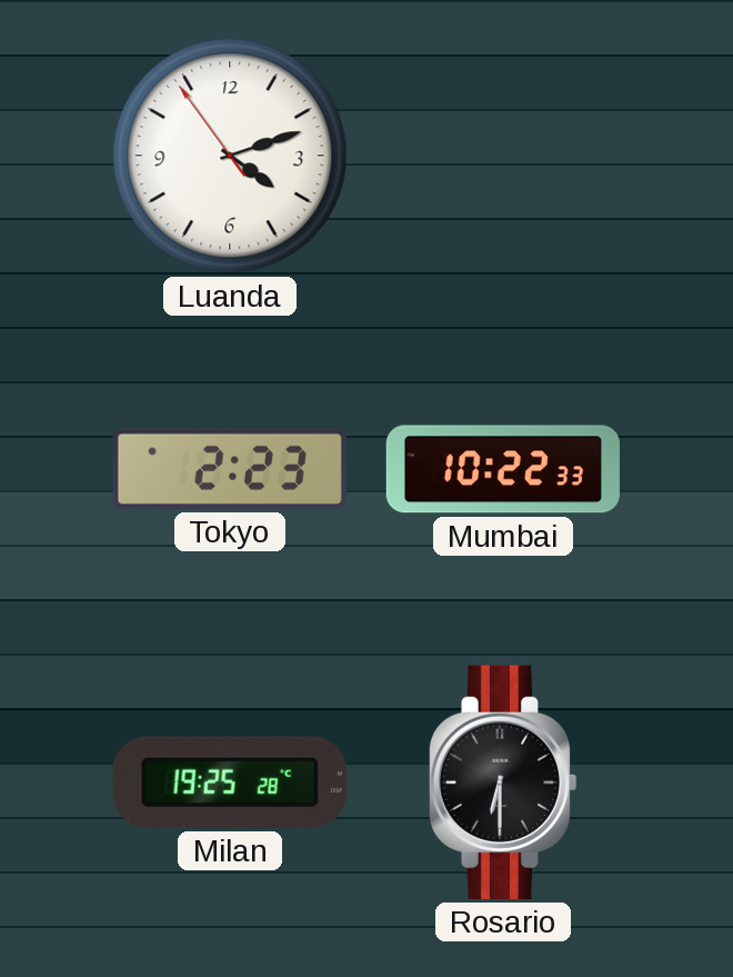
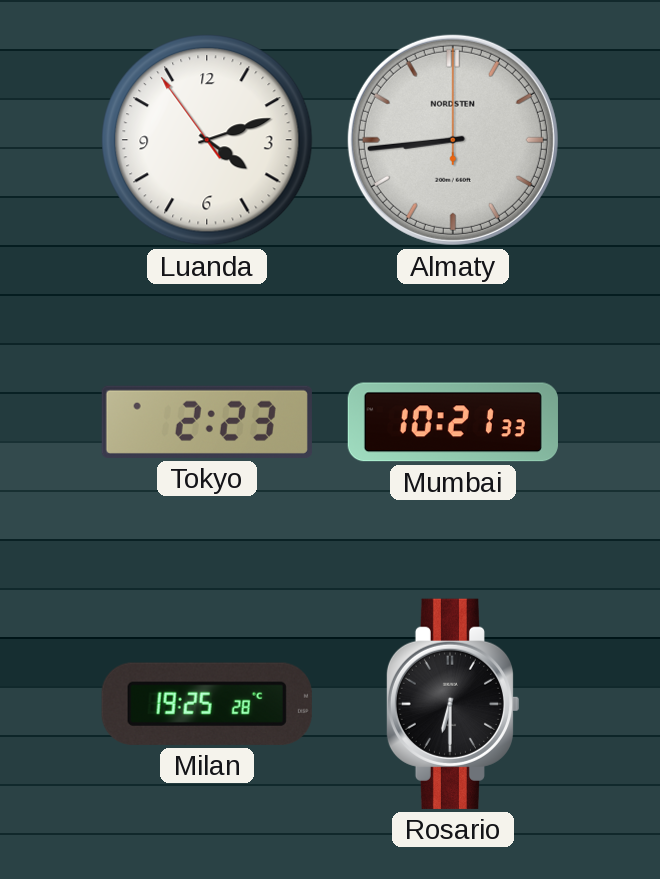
Almaty: none -> 8:44
Mumbai: 10:22 -> 10:21
